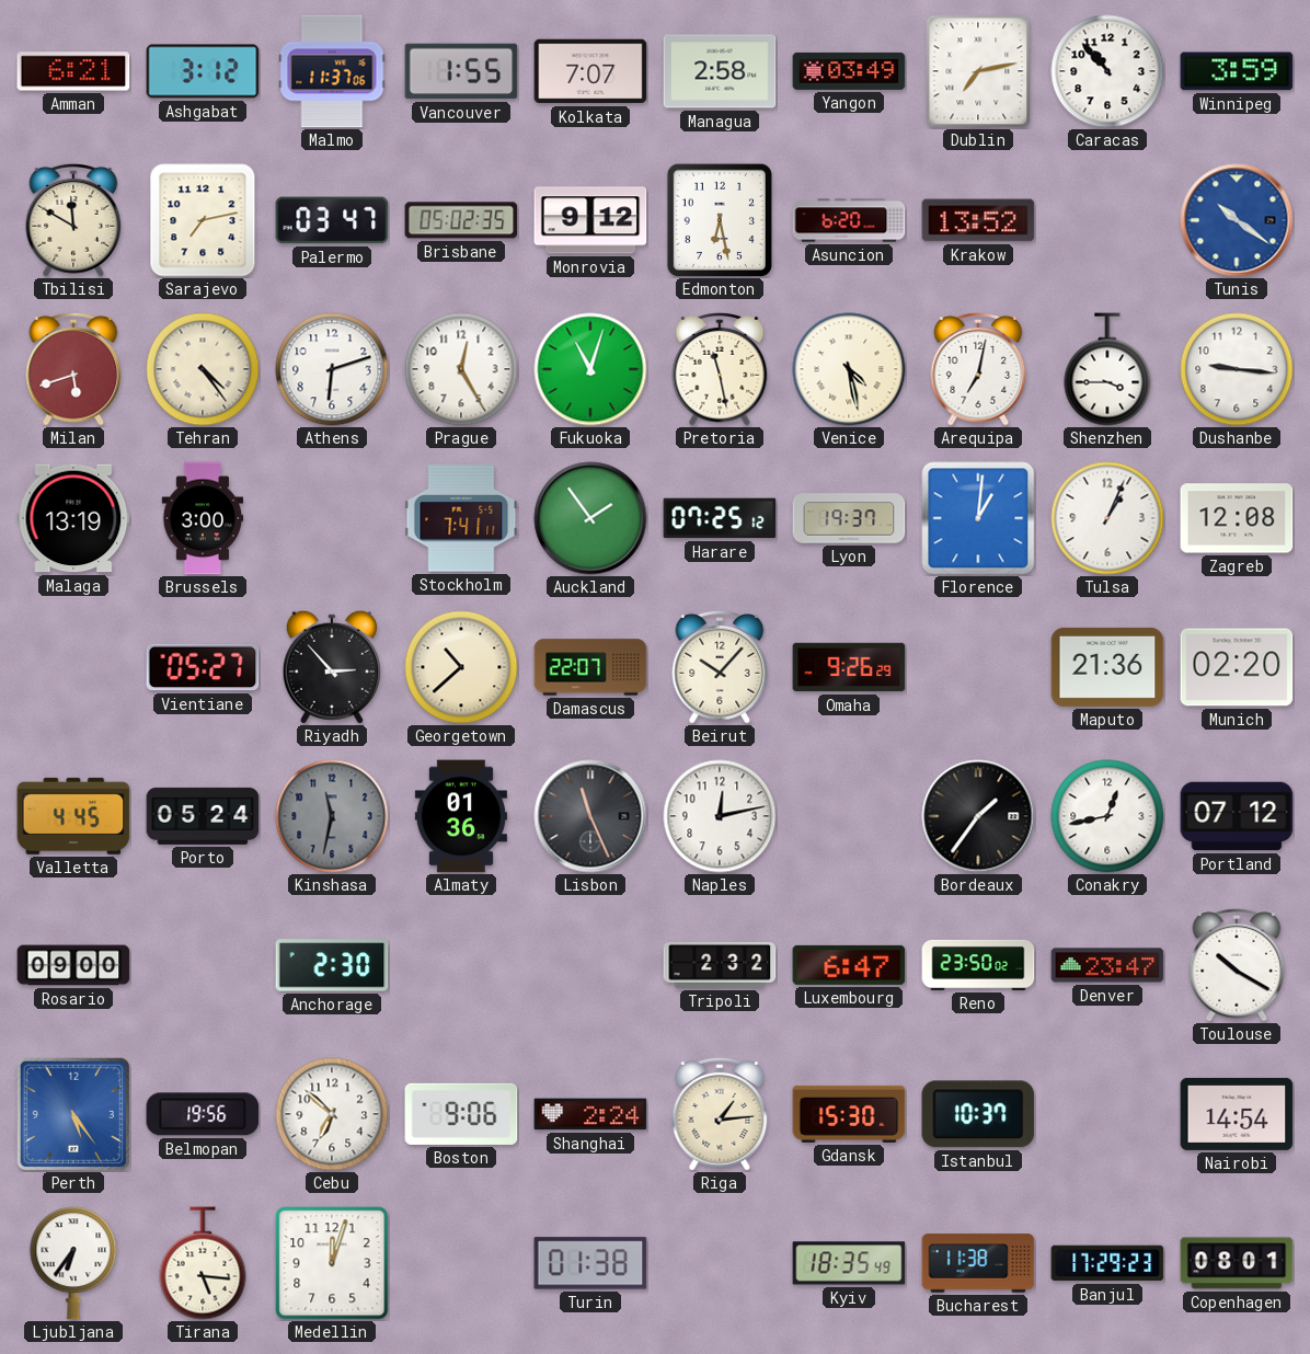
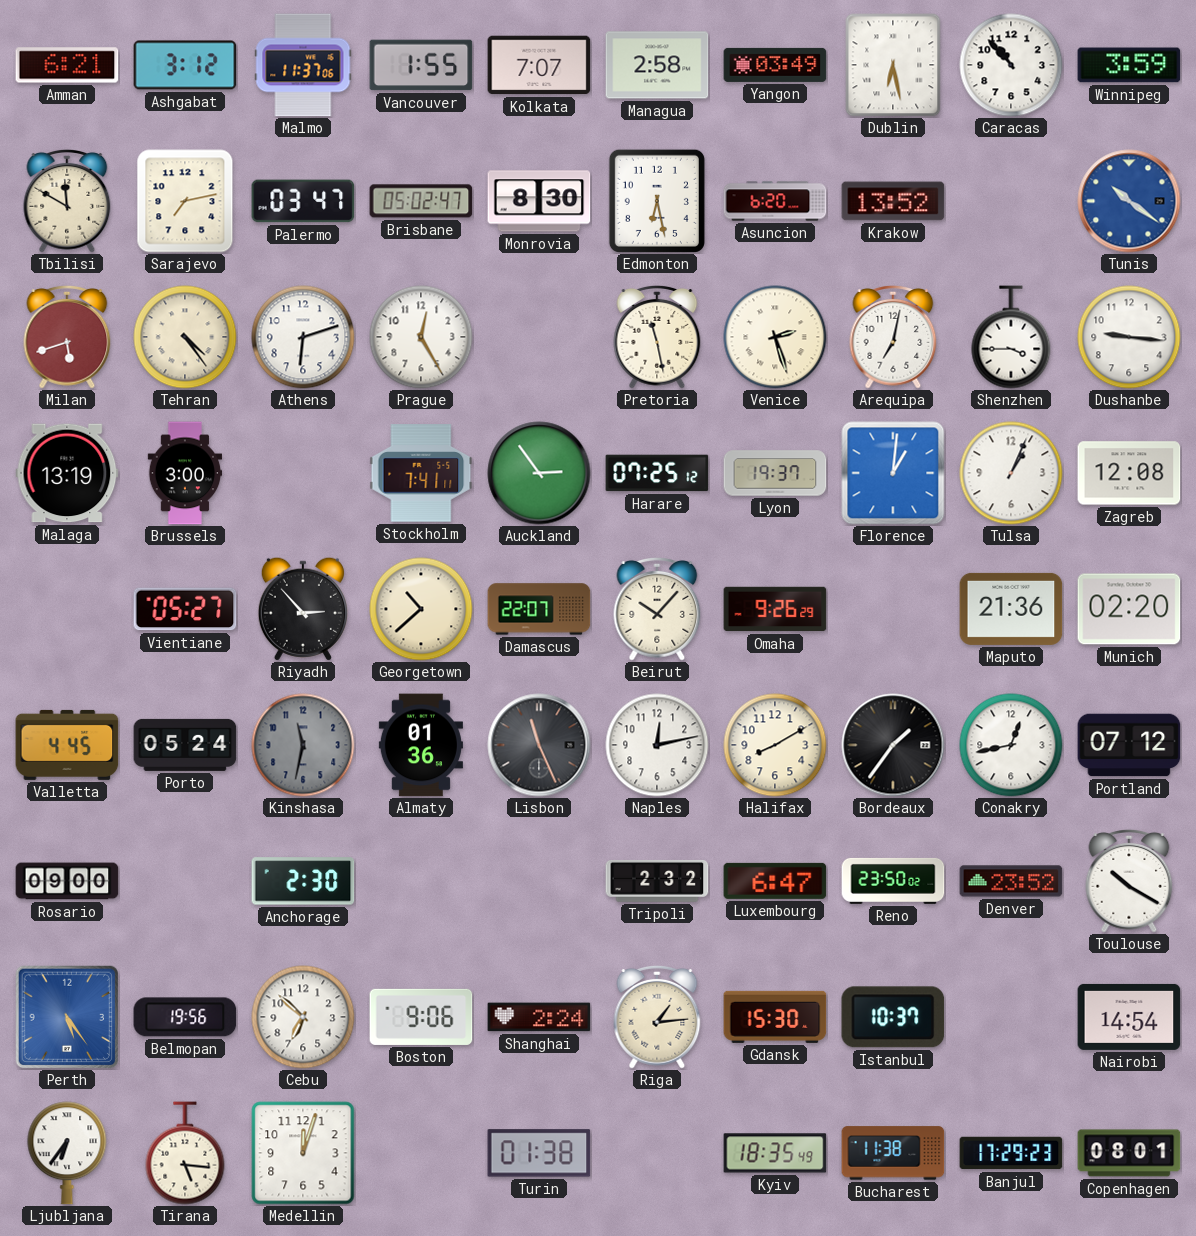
Dublin: 7:13 -> 6:28
Brisbane: 05:02:35 -> 05:02:47
Monrovia: 9:12 -> 8:30
Fukuoka: 11:03 -> none
Venice: 4:28 -> 2:27
Auckland: 1:54 -> 2:54
Halifax: none -> 8:10
Denver: 23:47 -> 23:52
